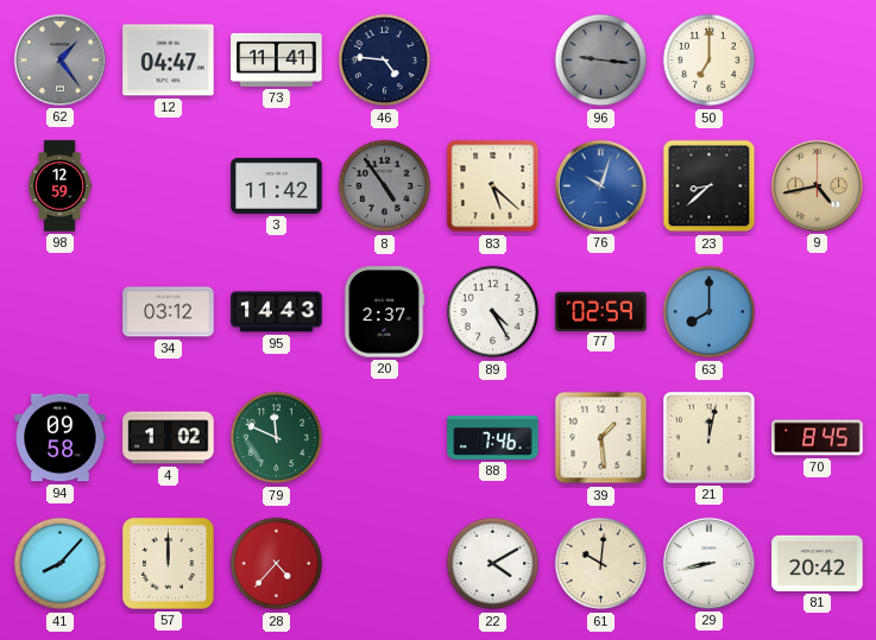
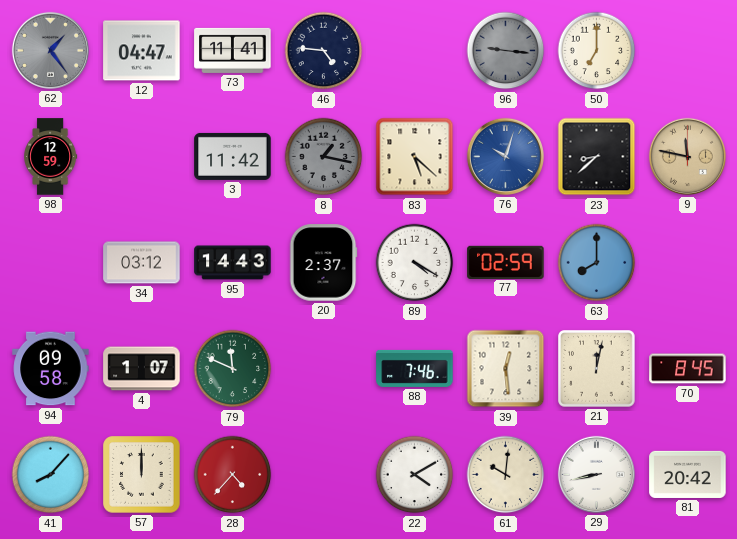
8: 4:54 -> 1:17
9: 4:43 -> 11:47
89: 4:25 -> 4:20
4: 1:02 -> 1:07
39: 1:29 -> 12:29
